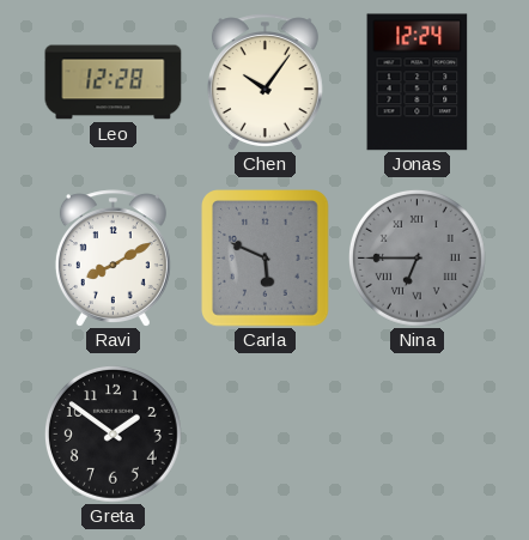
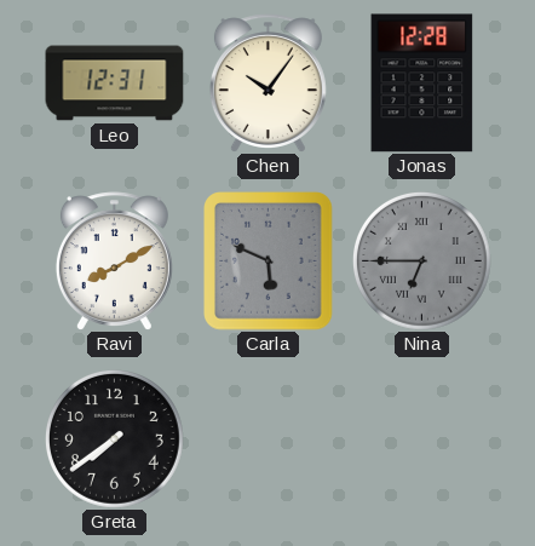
Leo: 12:28 -> 12:31
Jonas: 12:24 -> 12:28
Greta: 1:51 -> 7:39
